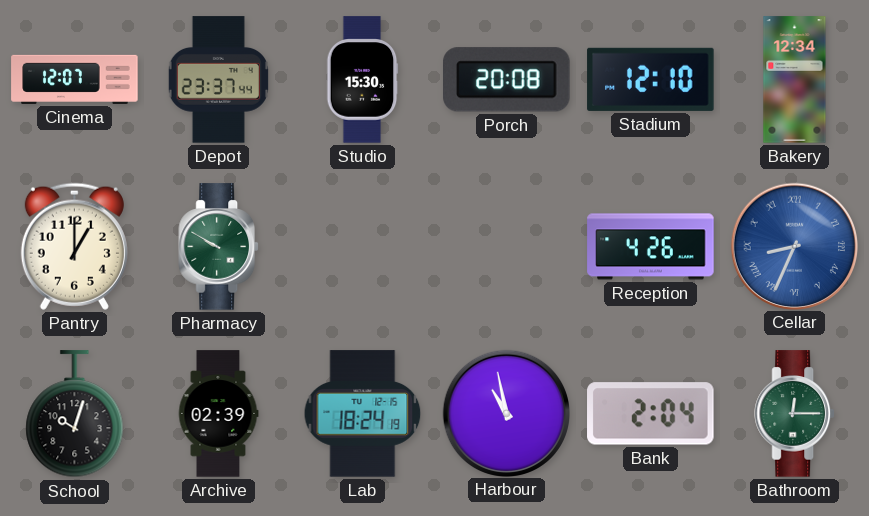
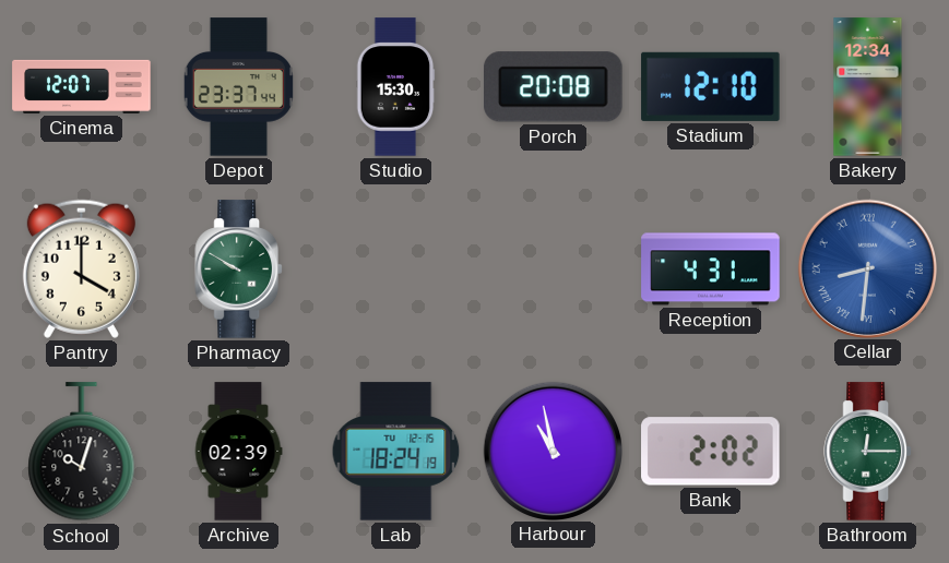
Pantry: 1:00 -> 4:00
Reception: 4:26 -> 4:31
Cellar: 8:34 -> 8:31
Bank: 2:04 -> 2:02
